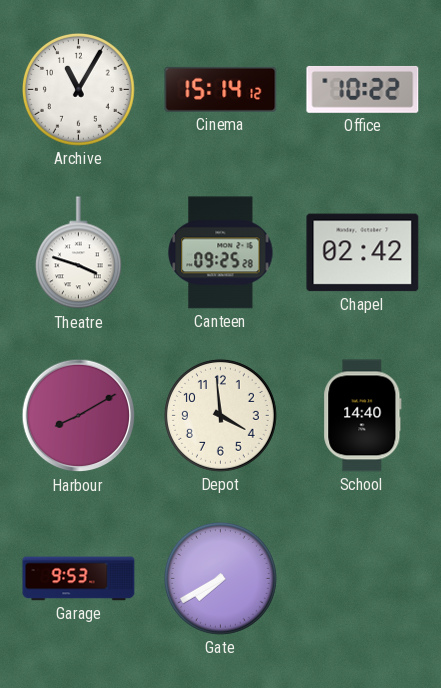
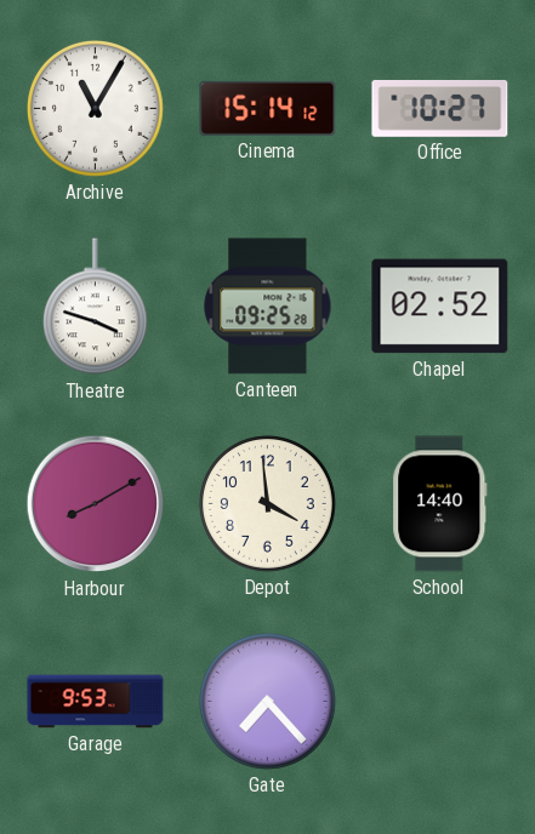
Office: 10:22 -> 10:27
Chapel: 02:42 -> 02:52
Gate: 7:40 -> 7:23
